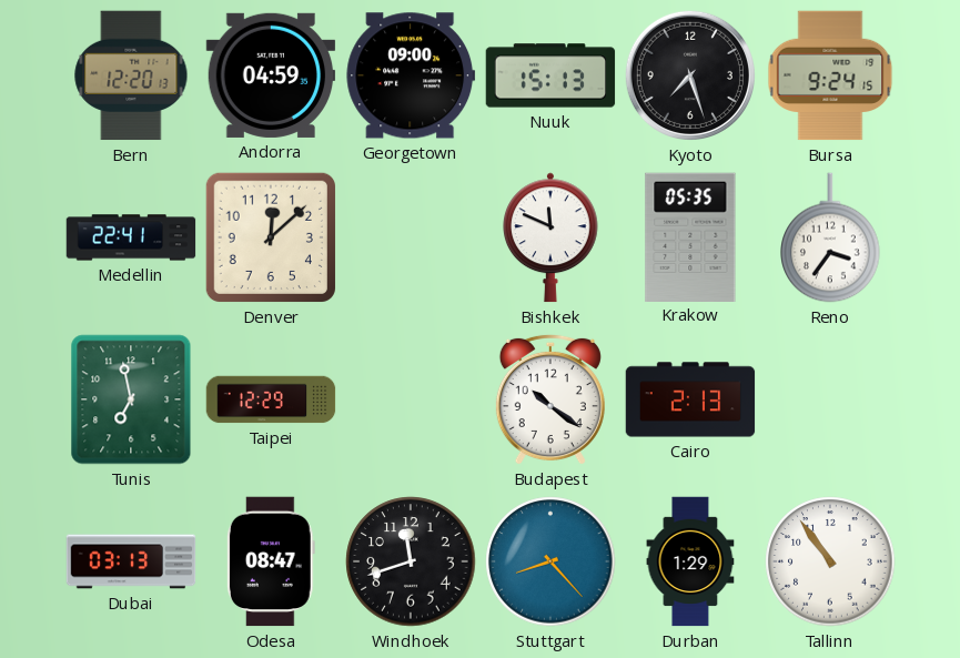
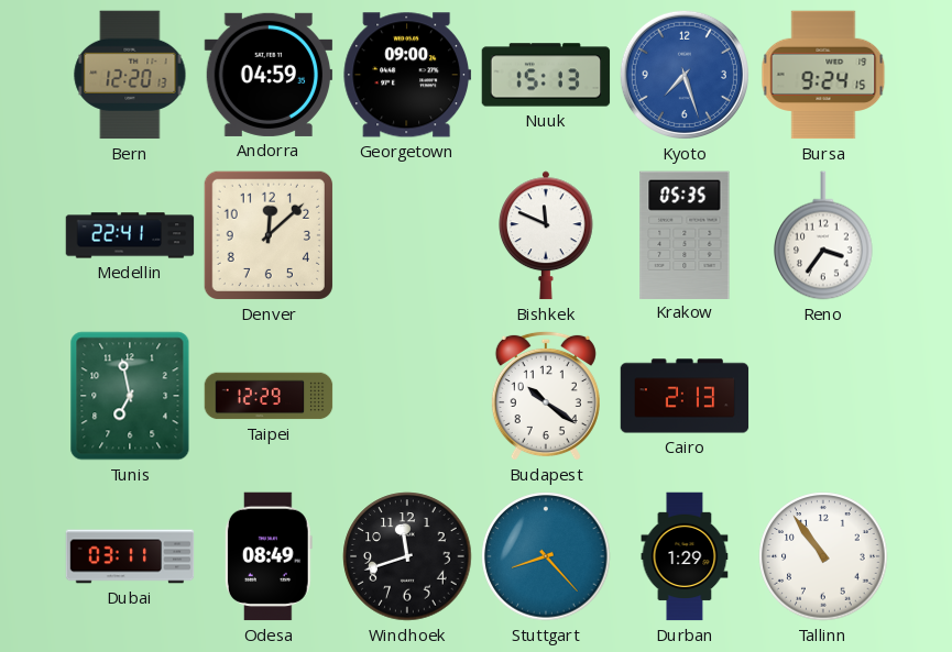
Kyoto dial: black -> blue
Dubai: 03:13 -> 03:11
Odesa: 08:47 -> 08:49
